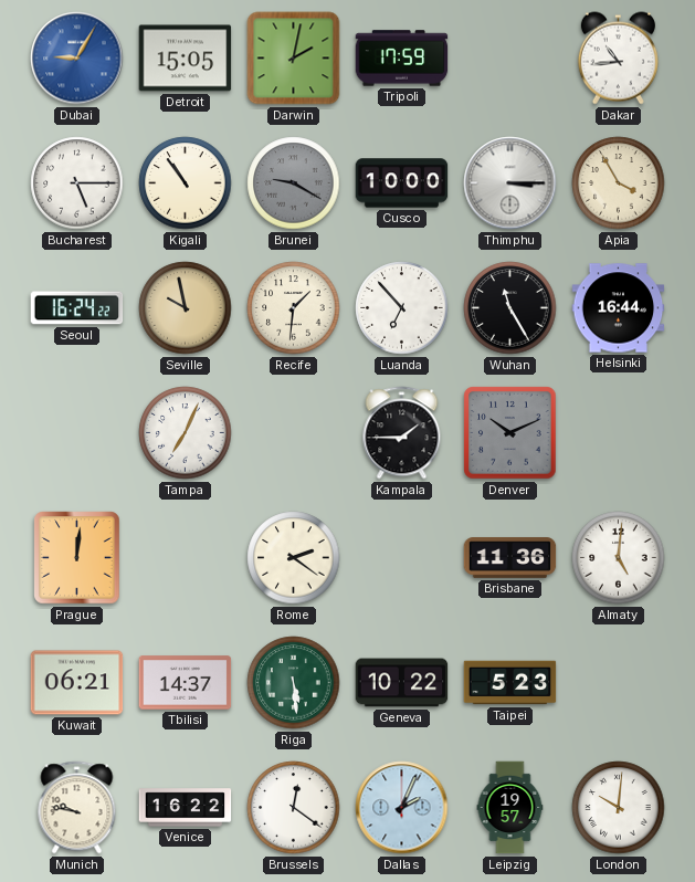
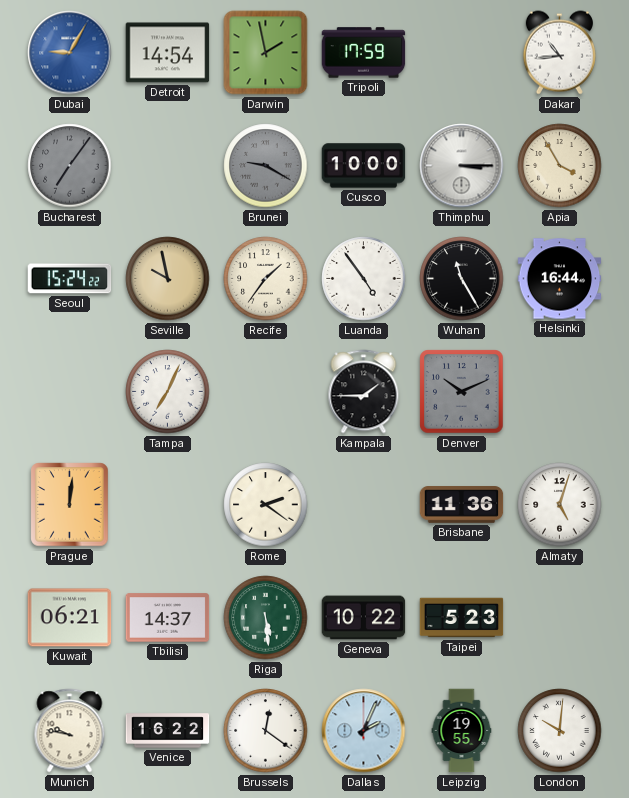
Detroit: 15:05 -> 14:54
Darwin: 2:02 -> 1:58
Bucharest: 5:15 -> 7:06
Bucharest dial: white -> grey
Kigali: 10:54 -> none
Seoul: 16:24 -> 15:24
Recife: 1:31 -> 1:36
Luanda: 6:53 -> 4:54
Almaty: 5:01 -> 5:03
Leipzig: 19:57 -> 19:55
